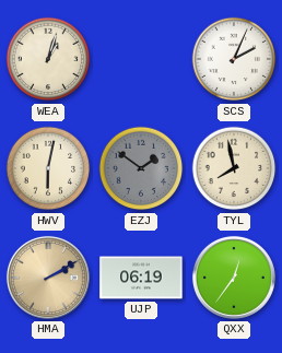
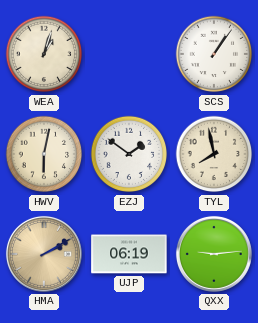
SCS: 2:04 -> 1:06
EZJ dial: grey -> white
QXX: 12:36 -> 9:14
